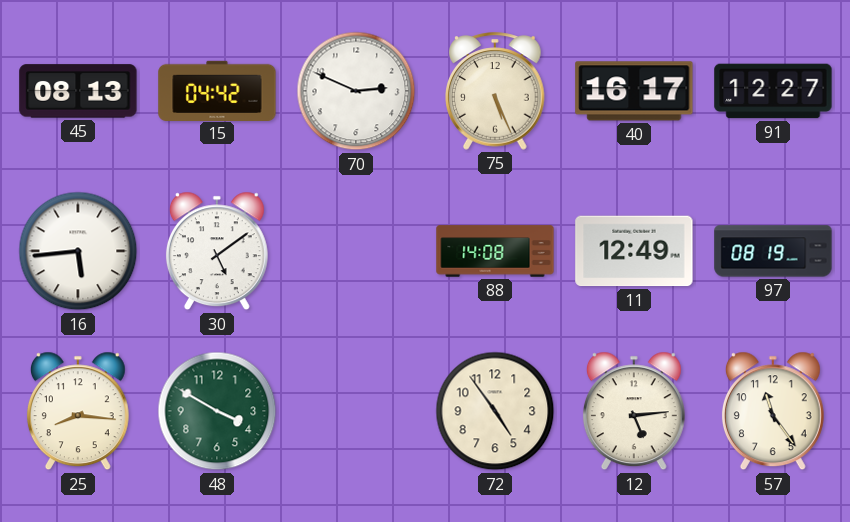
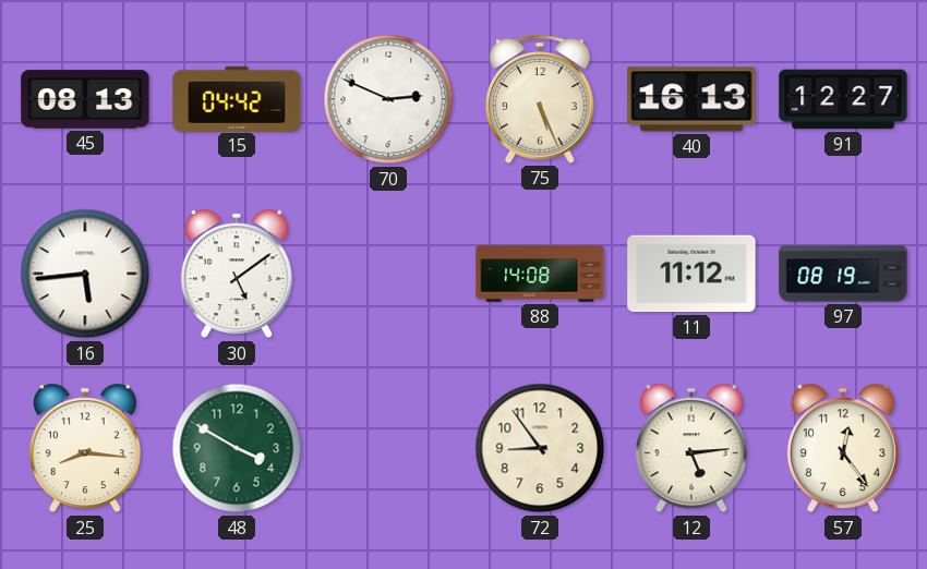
40: 16:17 -> 16:13
11: 12:49 -> 11:12
72: 4:54 -> 8:54
57: 11:24 -> 12:24
